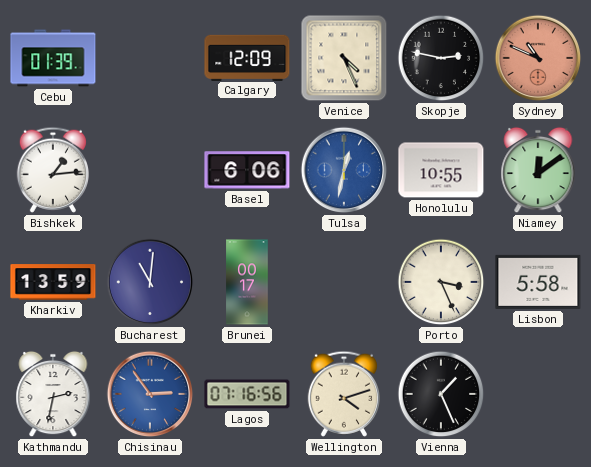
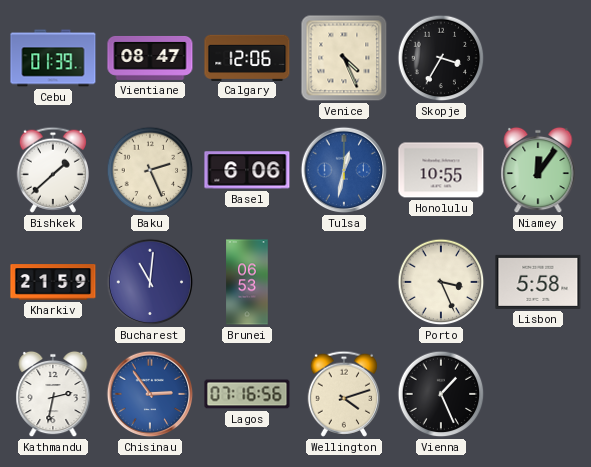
Vientiane: none -> 08:47
Calgary: 12:09 -> 12:06
Skopje: 2:47 -> 3:35
Sydney: 10:49 -> none
Bishkek: 1:14 -> 1:38
Baku: none -> 2:26
Niamey: 12:09 -> 12:06
Kharkiv: 13:59 -> 21:59
Brunei: 00:17 -> 06:53
